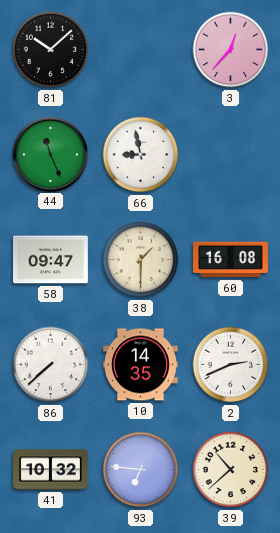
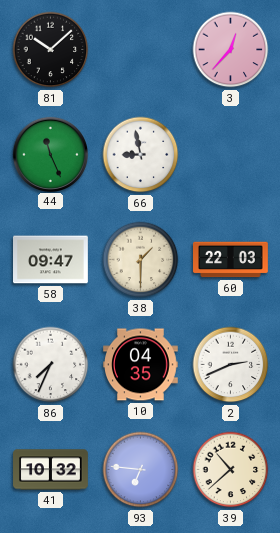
60: 16:08 -> 22:03
86: 7:38 -> 7:34
10: 14:35 -> 04:35
